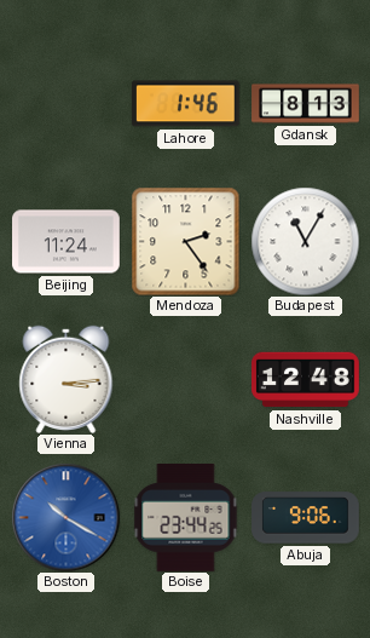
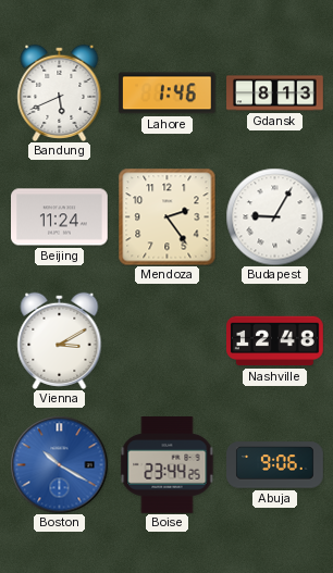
Bandung: none -> 5:41
Budapest: 11:05 -> 9:05
Vienna: 3:14 -> 3:10
